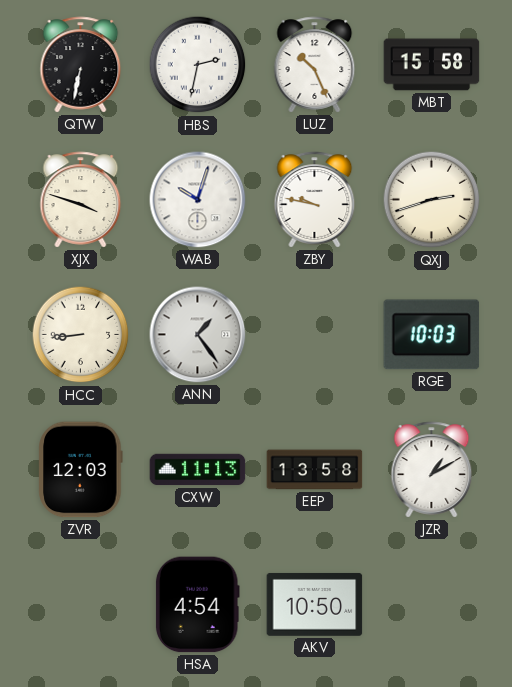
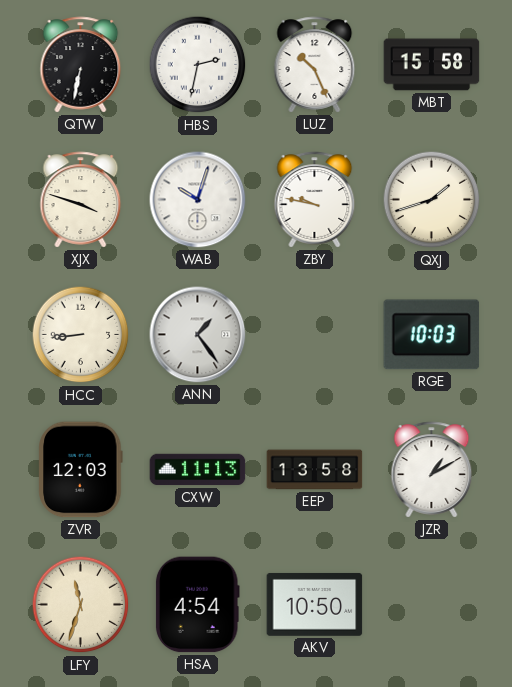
QXJ: 2:42 -> 1:42
LFY: none -> 11:33
